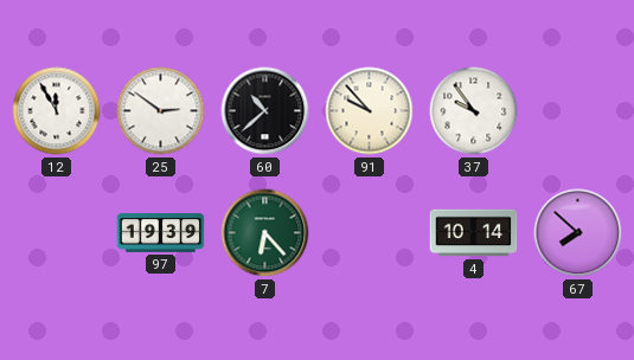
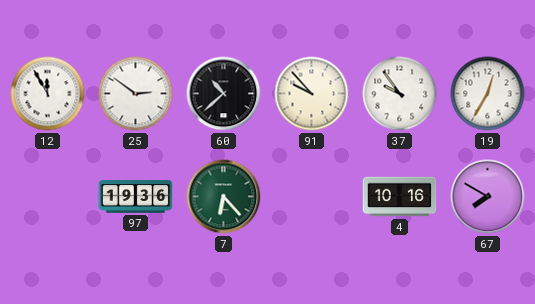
19: none -> 12:35
97: 19:39 -> 19:36
4: 10:14 -> 10:16
67: 7:52 -> 7:50
